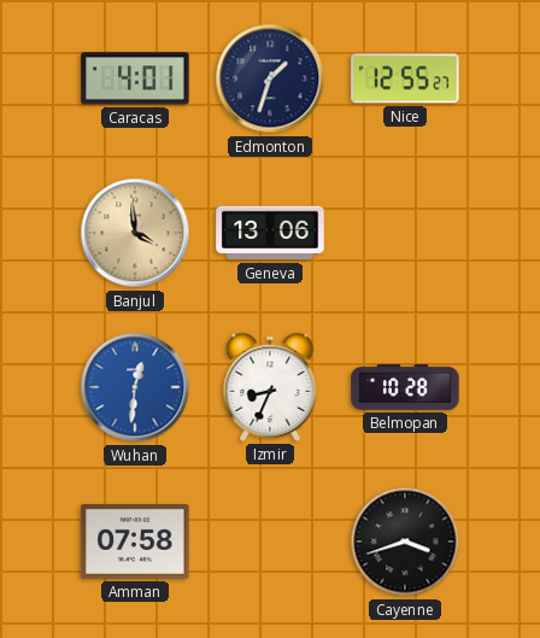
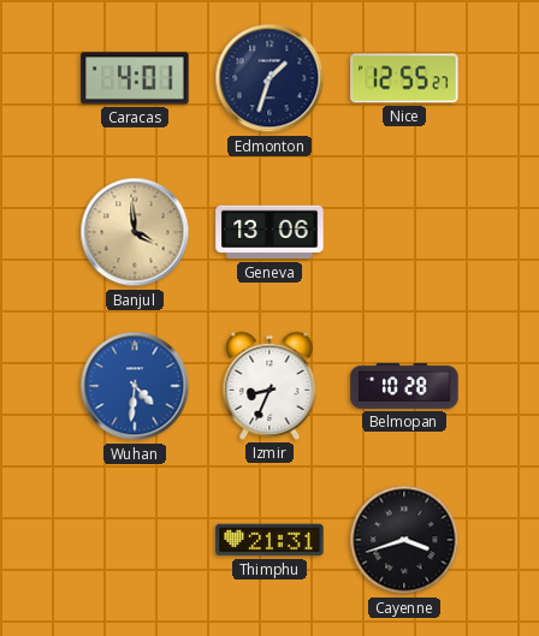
Wuhan: 12:31 -> 4:31
Amman: 07:58 -> none
Thimphu: none -> 21:31
